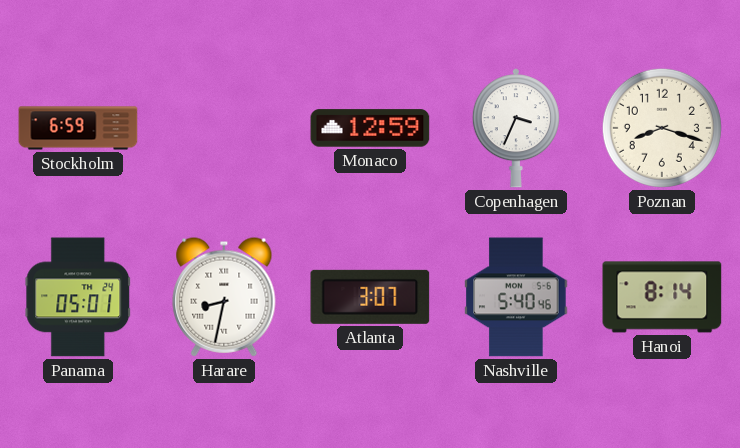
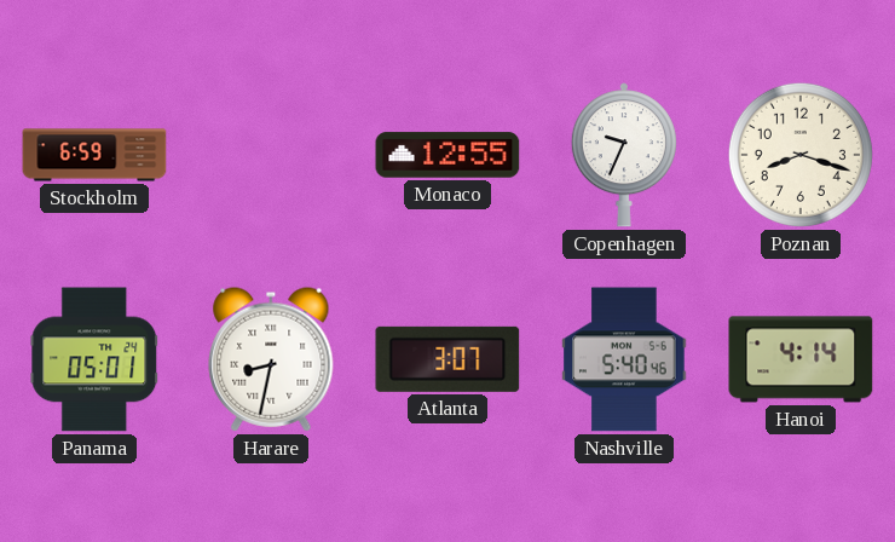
Monaco: 12:59 -> 12:55
Copenhagen: 3:34 -> 9:34
Hanoi: 8:14 -> 4:14
